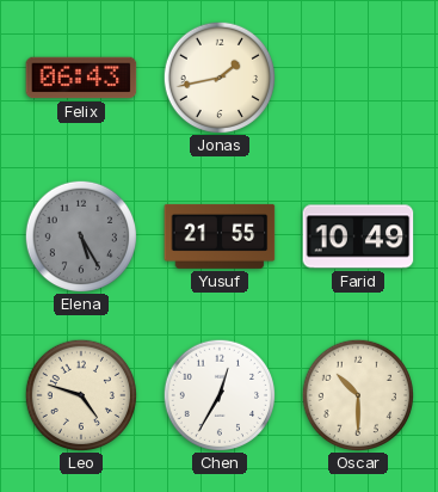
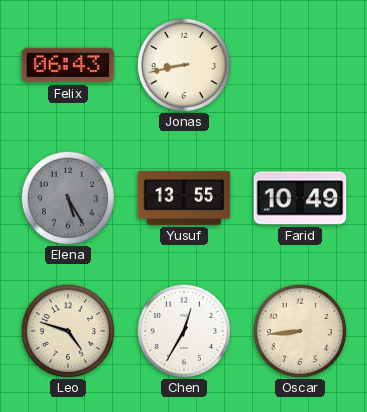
Jonas: 1:43 -> 8:43
Yusuf: 21:55 -> 13:55
Oscar: 10:30 -> 8:44
